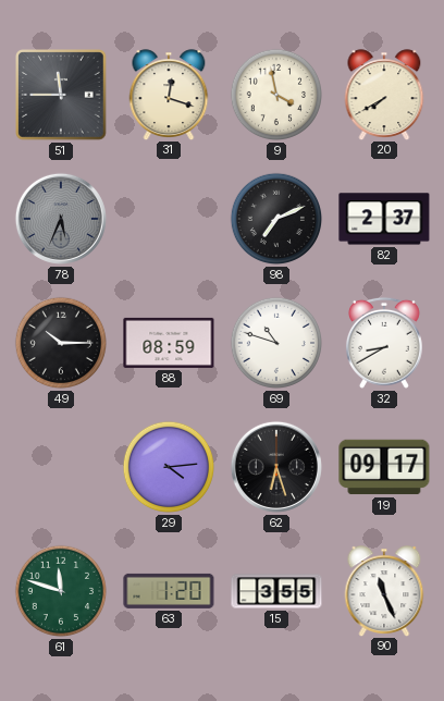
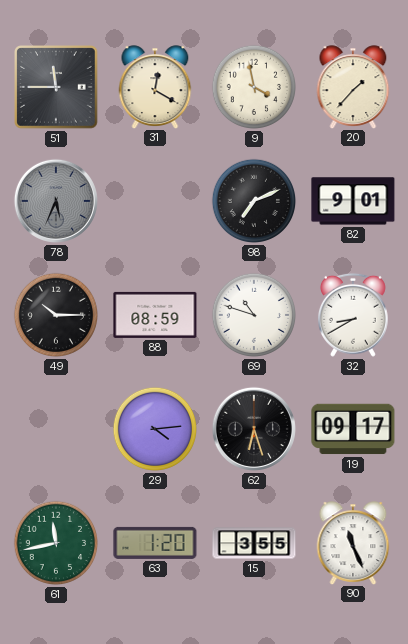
31: 12:18 -> 12:20
20: 7:40 -> 1:37
82: 2:37 -> 9:01
61: 11:48 -> 11:43
